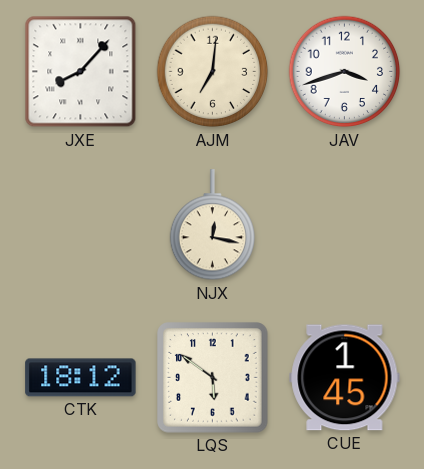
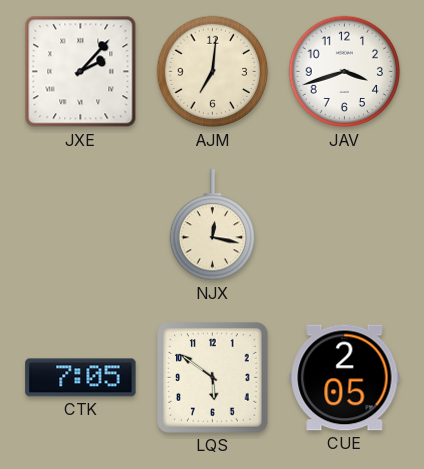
JXE: 8:07 -> 2:07
CTK: 18:12 -> 7:05
CUE: 1:45 -> 2:05
